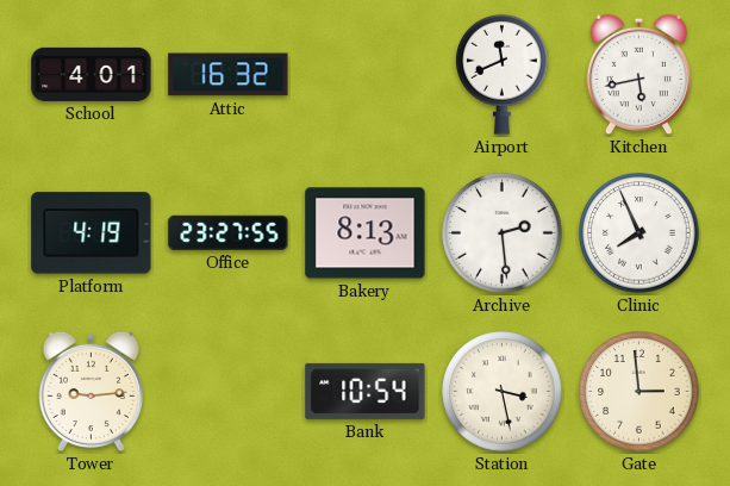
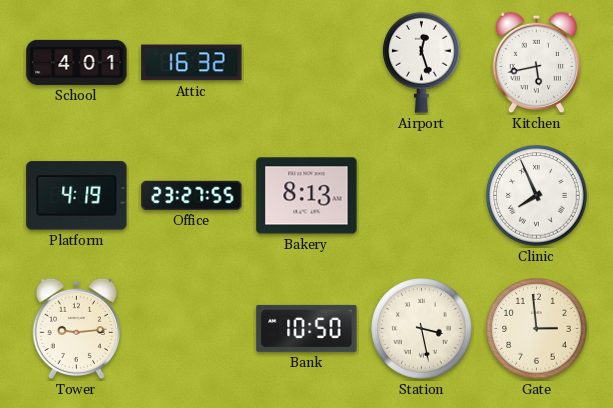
Airport: 11:41 -> 12:27
Archive: 2:29 -> none
Bank: 10:54 -> 10:50
